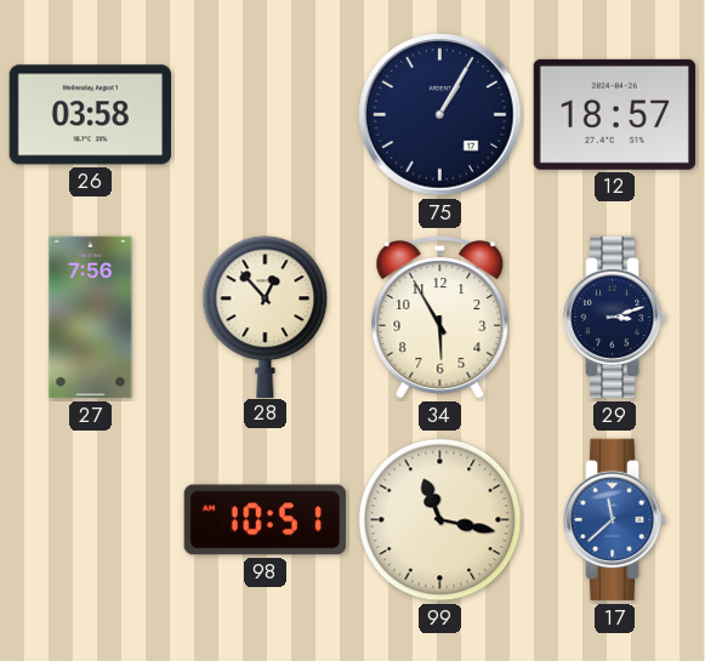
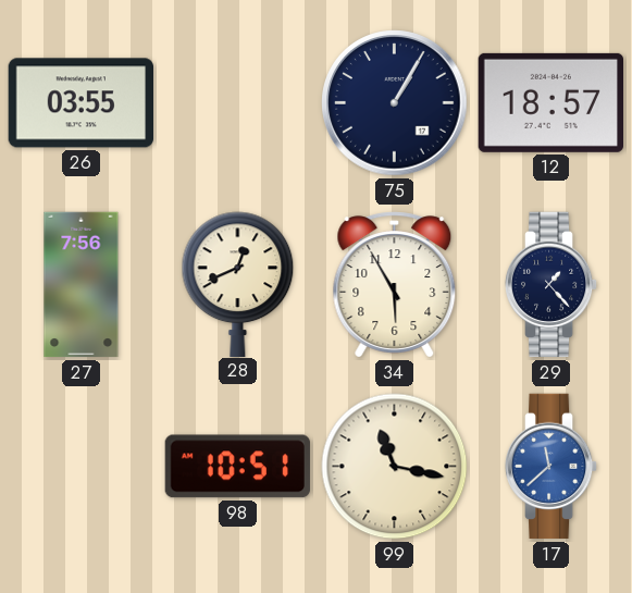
26: 03:58 -> 03:55
28: 12:53 -> 12:41
29: 3:12 -> 1:23
